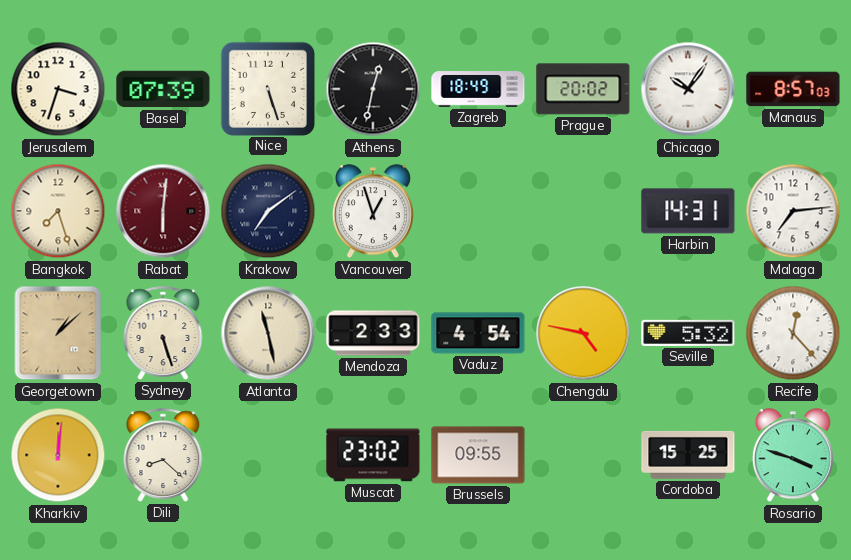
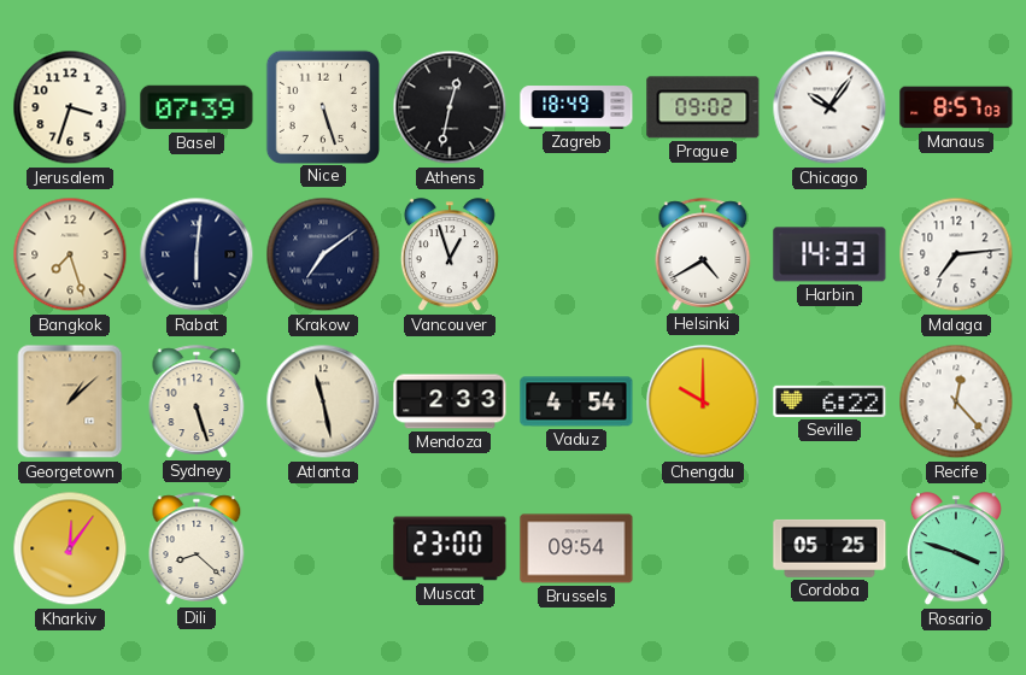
Prague: 20:02 -> 09:02
Rabat dial: burgundy -> navy
Helsinki: none -> 4:40
Harbin: 14:31 -> 14:33
Chengdu: 4:47 -> 10:00
Seville: 5:32 -> 6:22
Kharkiv: 12:01 -> 12:06
Muscat: 23:02 -> 23:00
Brussels: 09:55 -> 09:54
Cordoba: 15:25 -> 05:25
